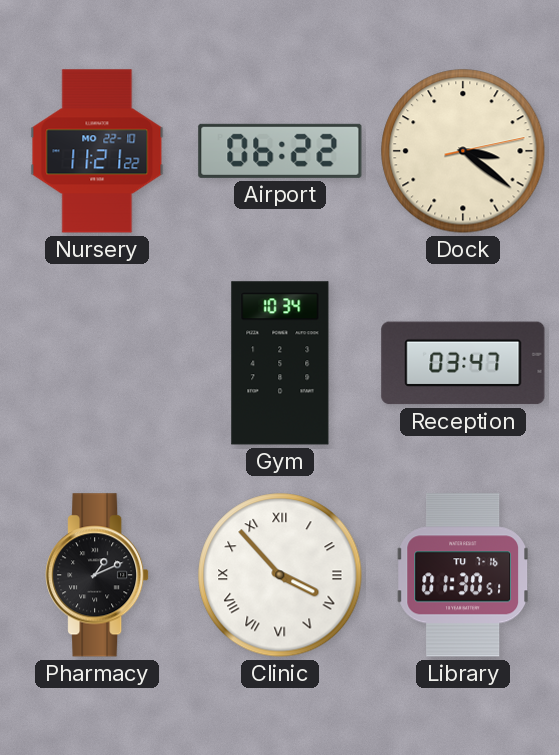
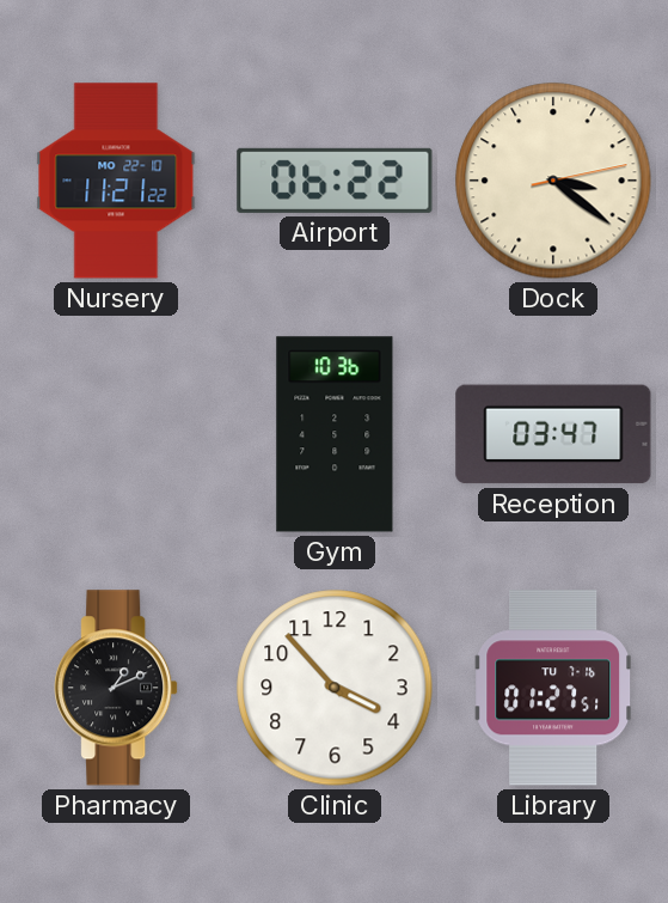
Gym: 10:34 -> 10:36
Clinic numerals: Roman -> Arabic
Library: 01:30 -> 01:27
